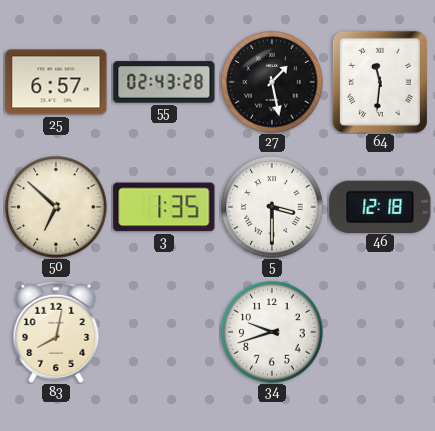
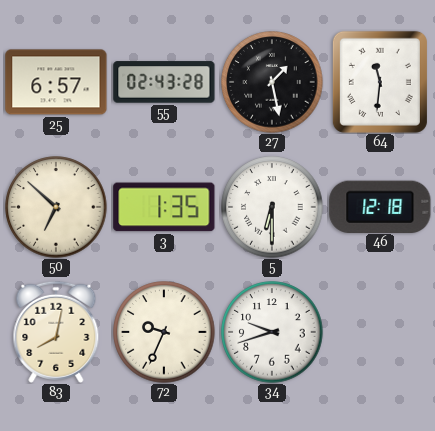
5: 3:30 -> 6:30
72: none -> 9:34
